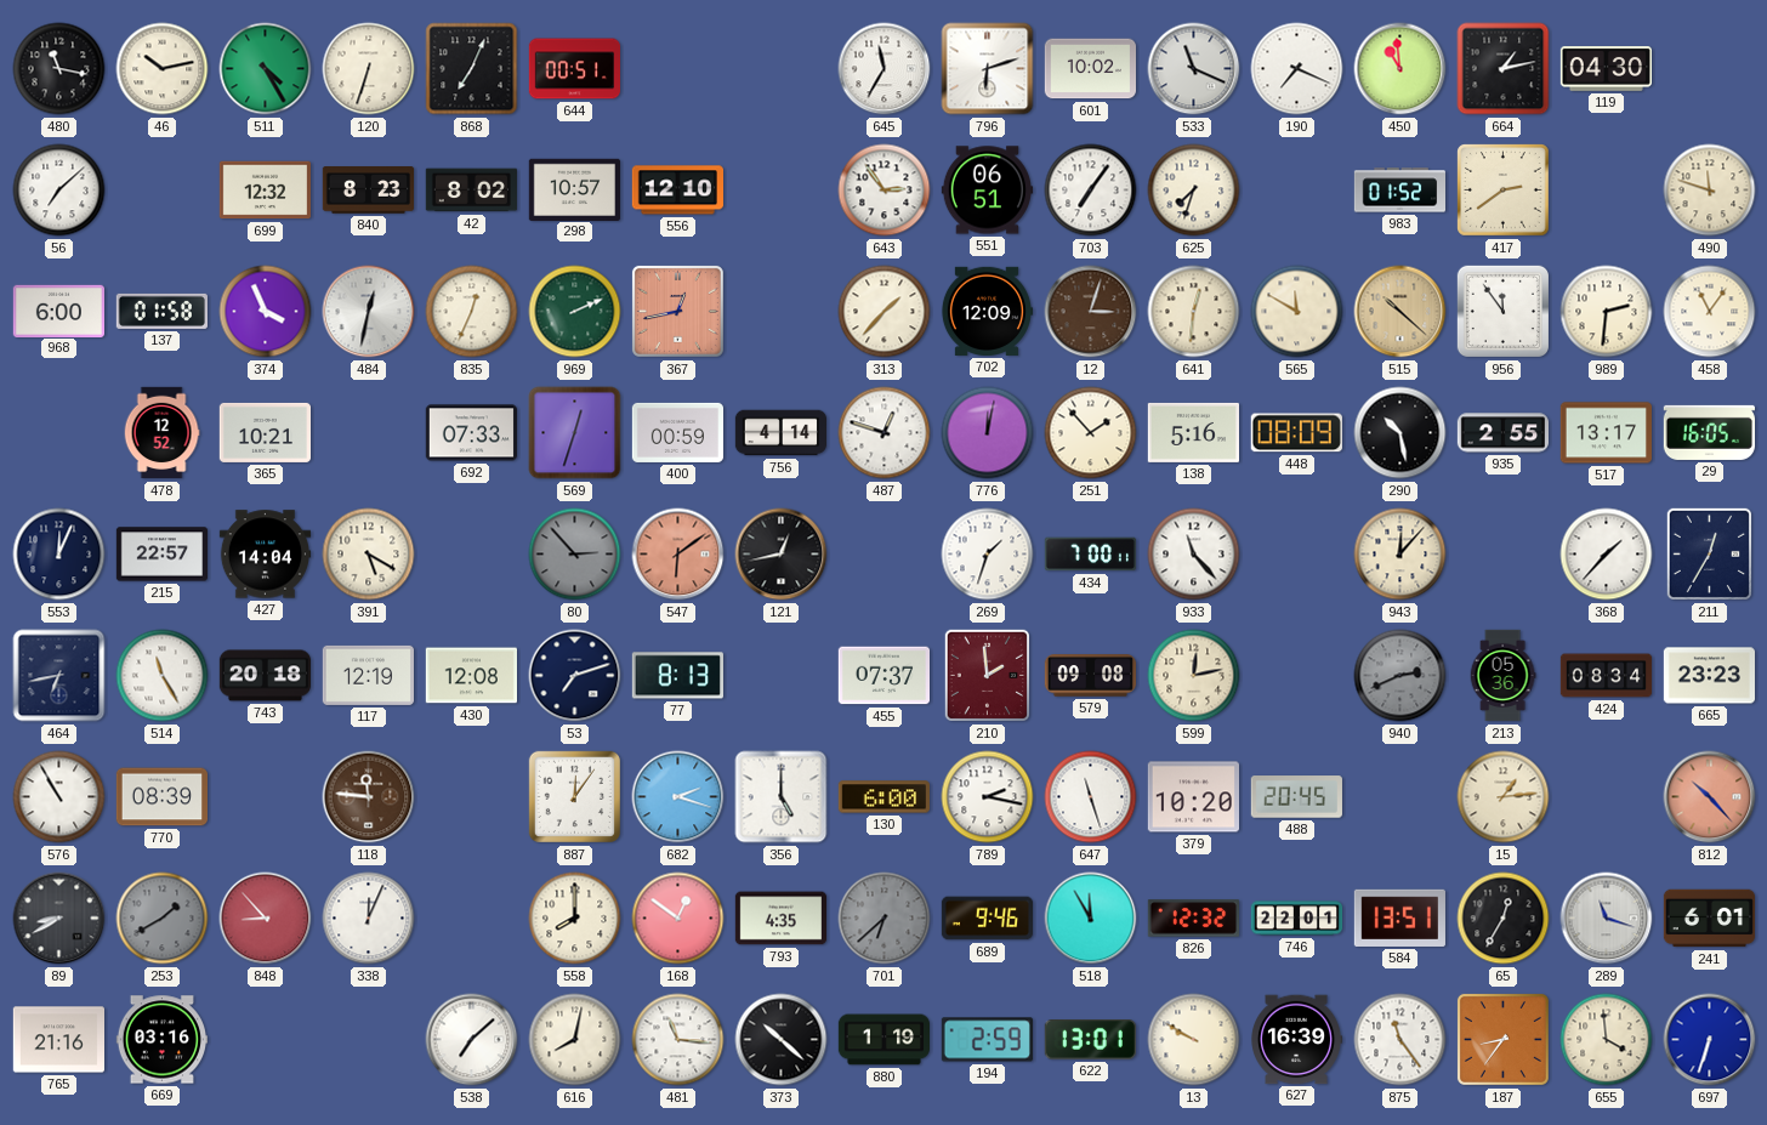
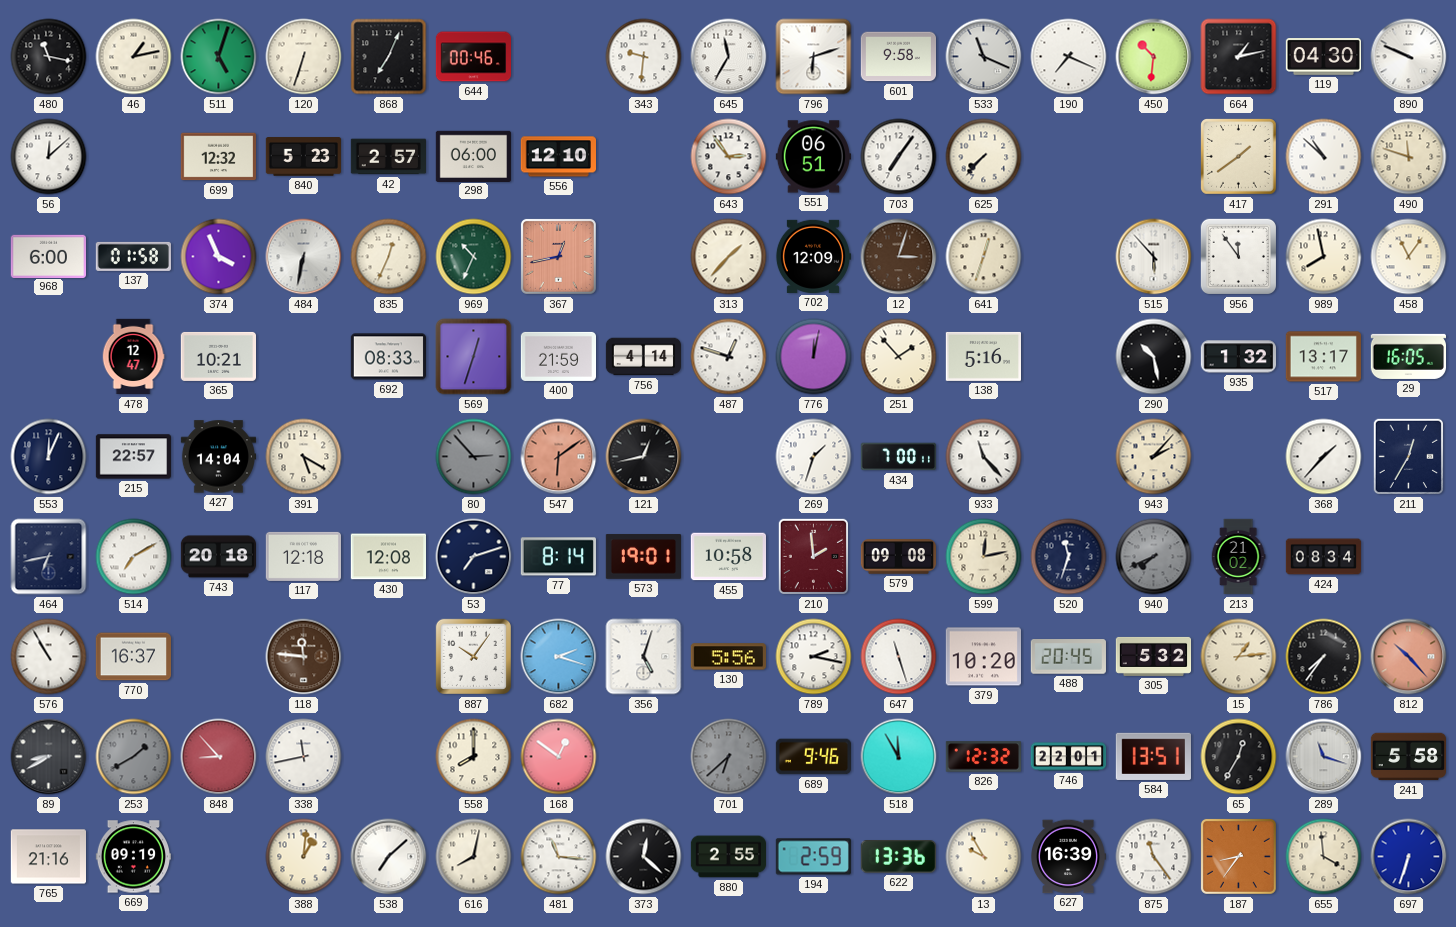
46: 10:13 -> 1:13
511: 4:25 -> 5:03
644: 00:51 -> 00:46
343: none -> 9:31
601: 10:02 -> 9:58
450: 10:59 -> 10:31
890: none -> 9:49
56: 7:08 -> 12:08
840: 8:23 -> 5:23
42: 8:02 -> 2:57
298: 10:57 -> 06:00
625: 7:33 -> 7:37
983: 01:52 -> none
417: 2:39 -> 1:39
291: none -> 10:52
484: 12:32 -> 6:32
969: 2:11 -> 10:34
641: 12:31 -> 12:33
565: 11:50 -> none
515: 10:22 -> 5:53
515 dial: champagne -> white
989: 2:31 -> 7:58
478: 12:52 -> 12:47
692: 07:33 -> 08:33
400: 00:59 -> 21:59
448: 08:09 -> none
935: 2:55 -> 1:32
943: 12:07 -> 2:07
514: 11:25 -> 7:10
117: 12:19 -> 12:18
77: 8:13 -> 8:14
573: none -> 19:01
455: 07:37 -> 10:58
520: none -> 11:33
940: 2:41 -> 7:41
213: 05:36 -> 21:02
665: 23:23 -> none
770: 08:39 -> 16:37
887: 12:06 -> 10:06
356: 5:00 -> 5:03
130: 6:00 -> 5:56
305: none -> 5:32
786: none -> 7:36
338: 12:04 -> 11:43
793: 4:35 -> none
241: 6:01 -> 5:58
669: 03:16 -> 09:19
388: none -> 1:01
373: 10:22 -> 12:22
880: 1:19 -> 2:55
622: 13:01 -> 13:36
13: 9:50 -> 9:55
